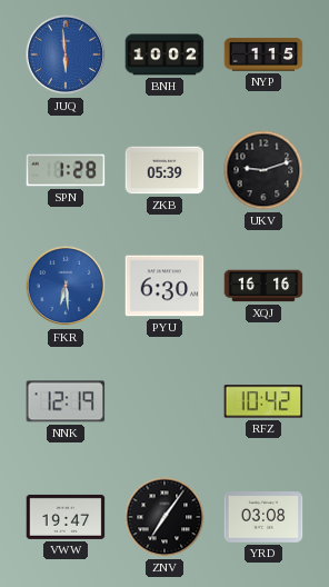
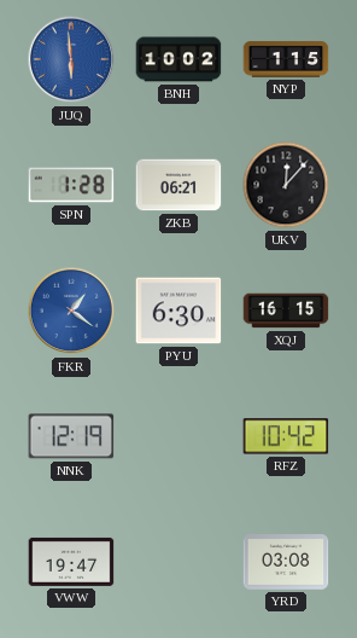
ZKB: 05:39 -> 06:21
UKV: 9:12 -> 12:07
FKR: 6:29 -> 1:21
XQJ: 16:16 -> 16:15
ZNV: 7:06 -> none
